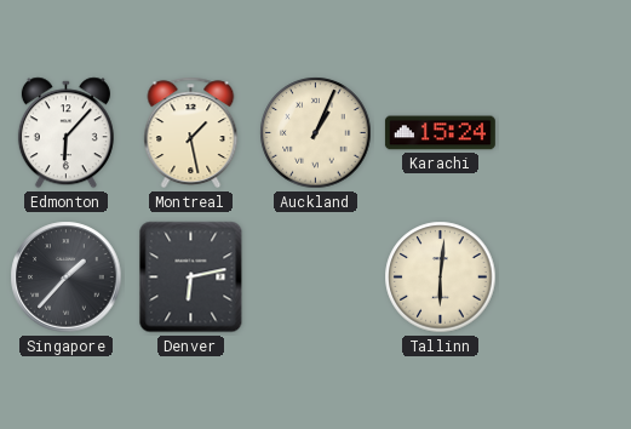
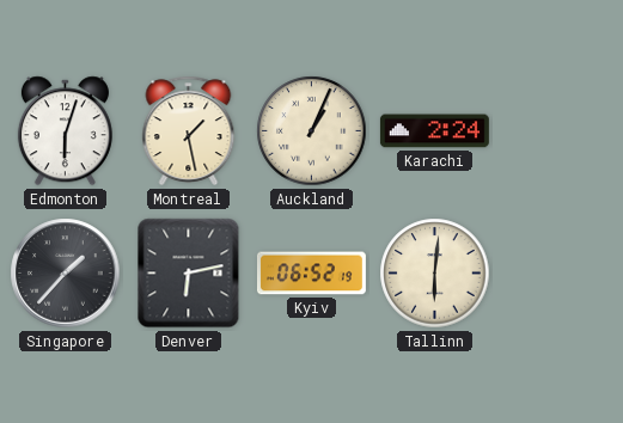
Edmonton: 6:07 -> 6:03
Karachi: 15:24 -> 2:24
Kyiv: none -> 06:52
